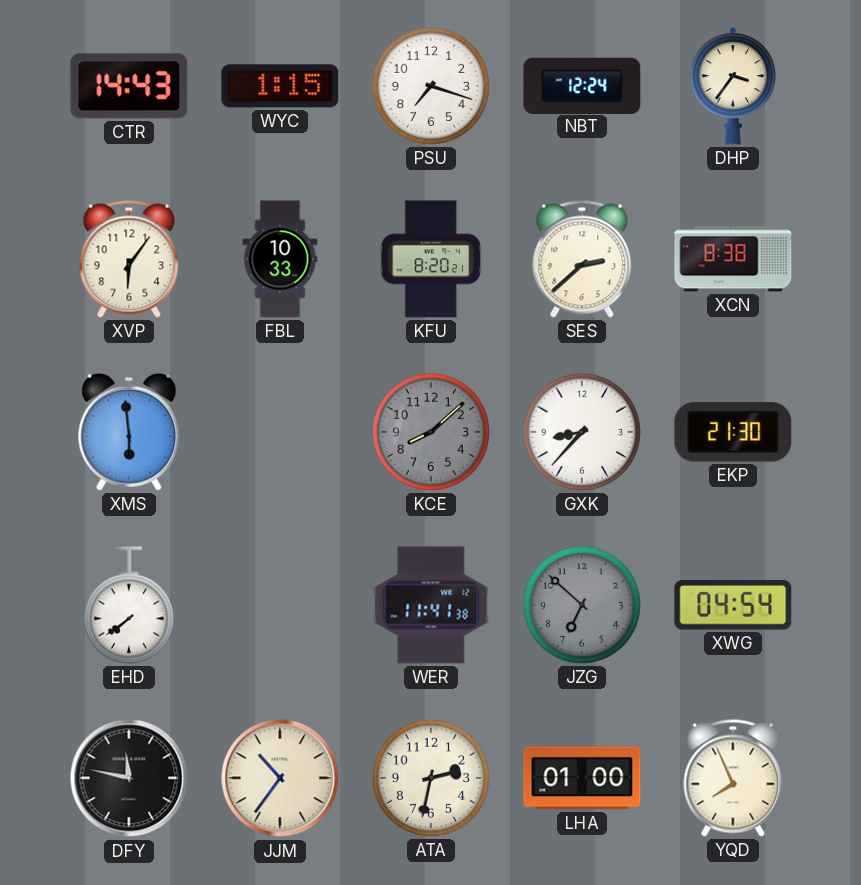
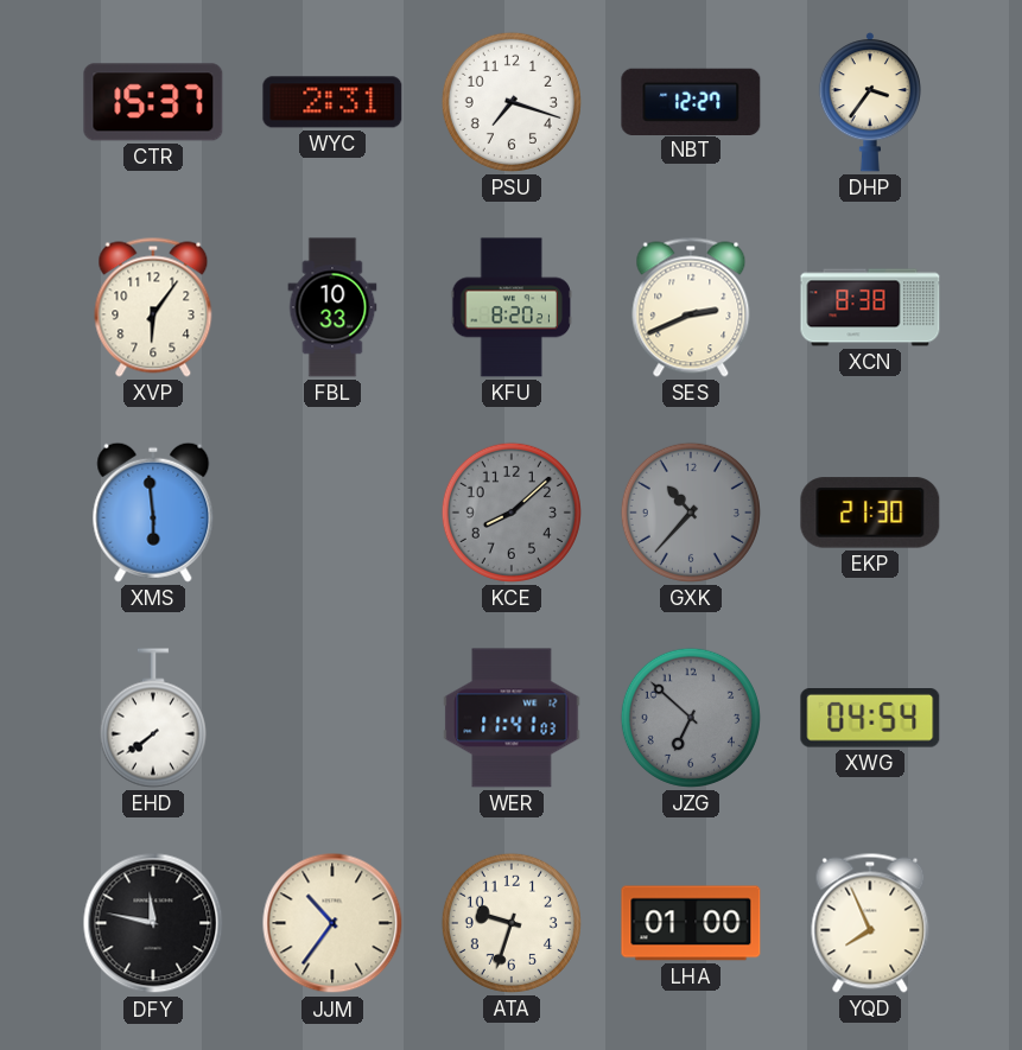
CTR: 14:43 -> 15:37
WYC: 1:15 -> 2:31
NBT: 12:24 -> 12:27
SES: 2:38 -> 2:41
GXK: 8:37 -> 10:37
GXK dial: white -> grey
WER: 11:41:38 -> 11:41:03
ATA: 2:32 -> 9:33
